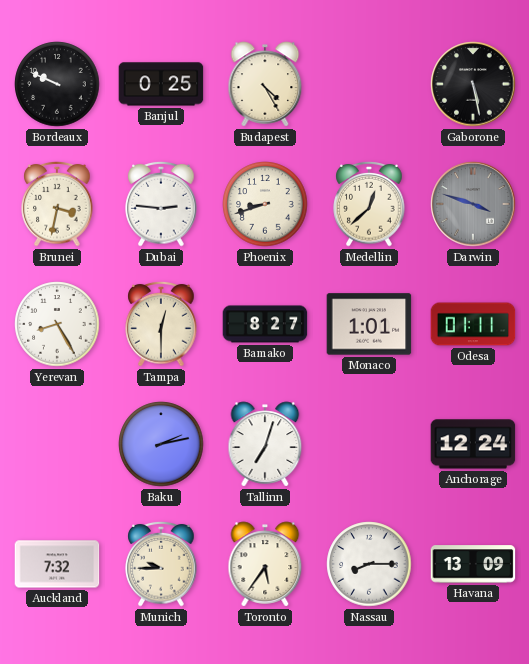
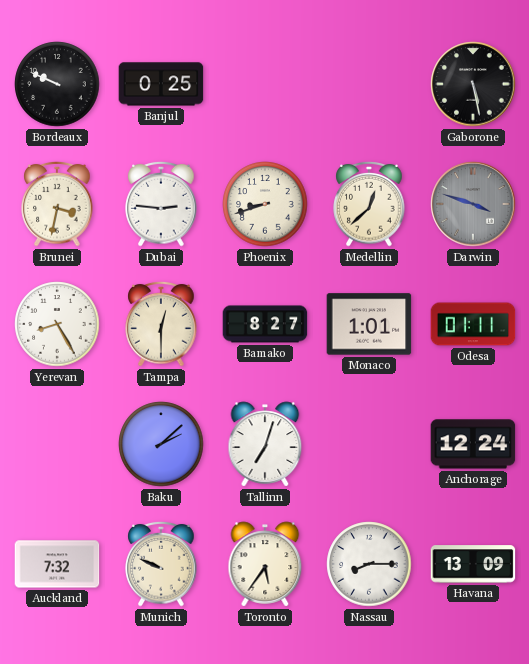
Budapest: 4:25 -> none
Baku: 2:13 -> 2:08
Munich: 9:45 -> 9:49
